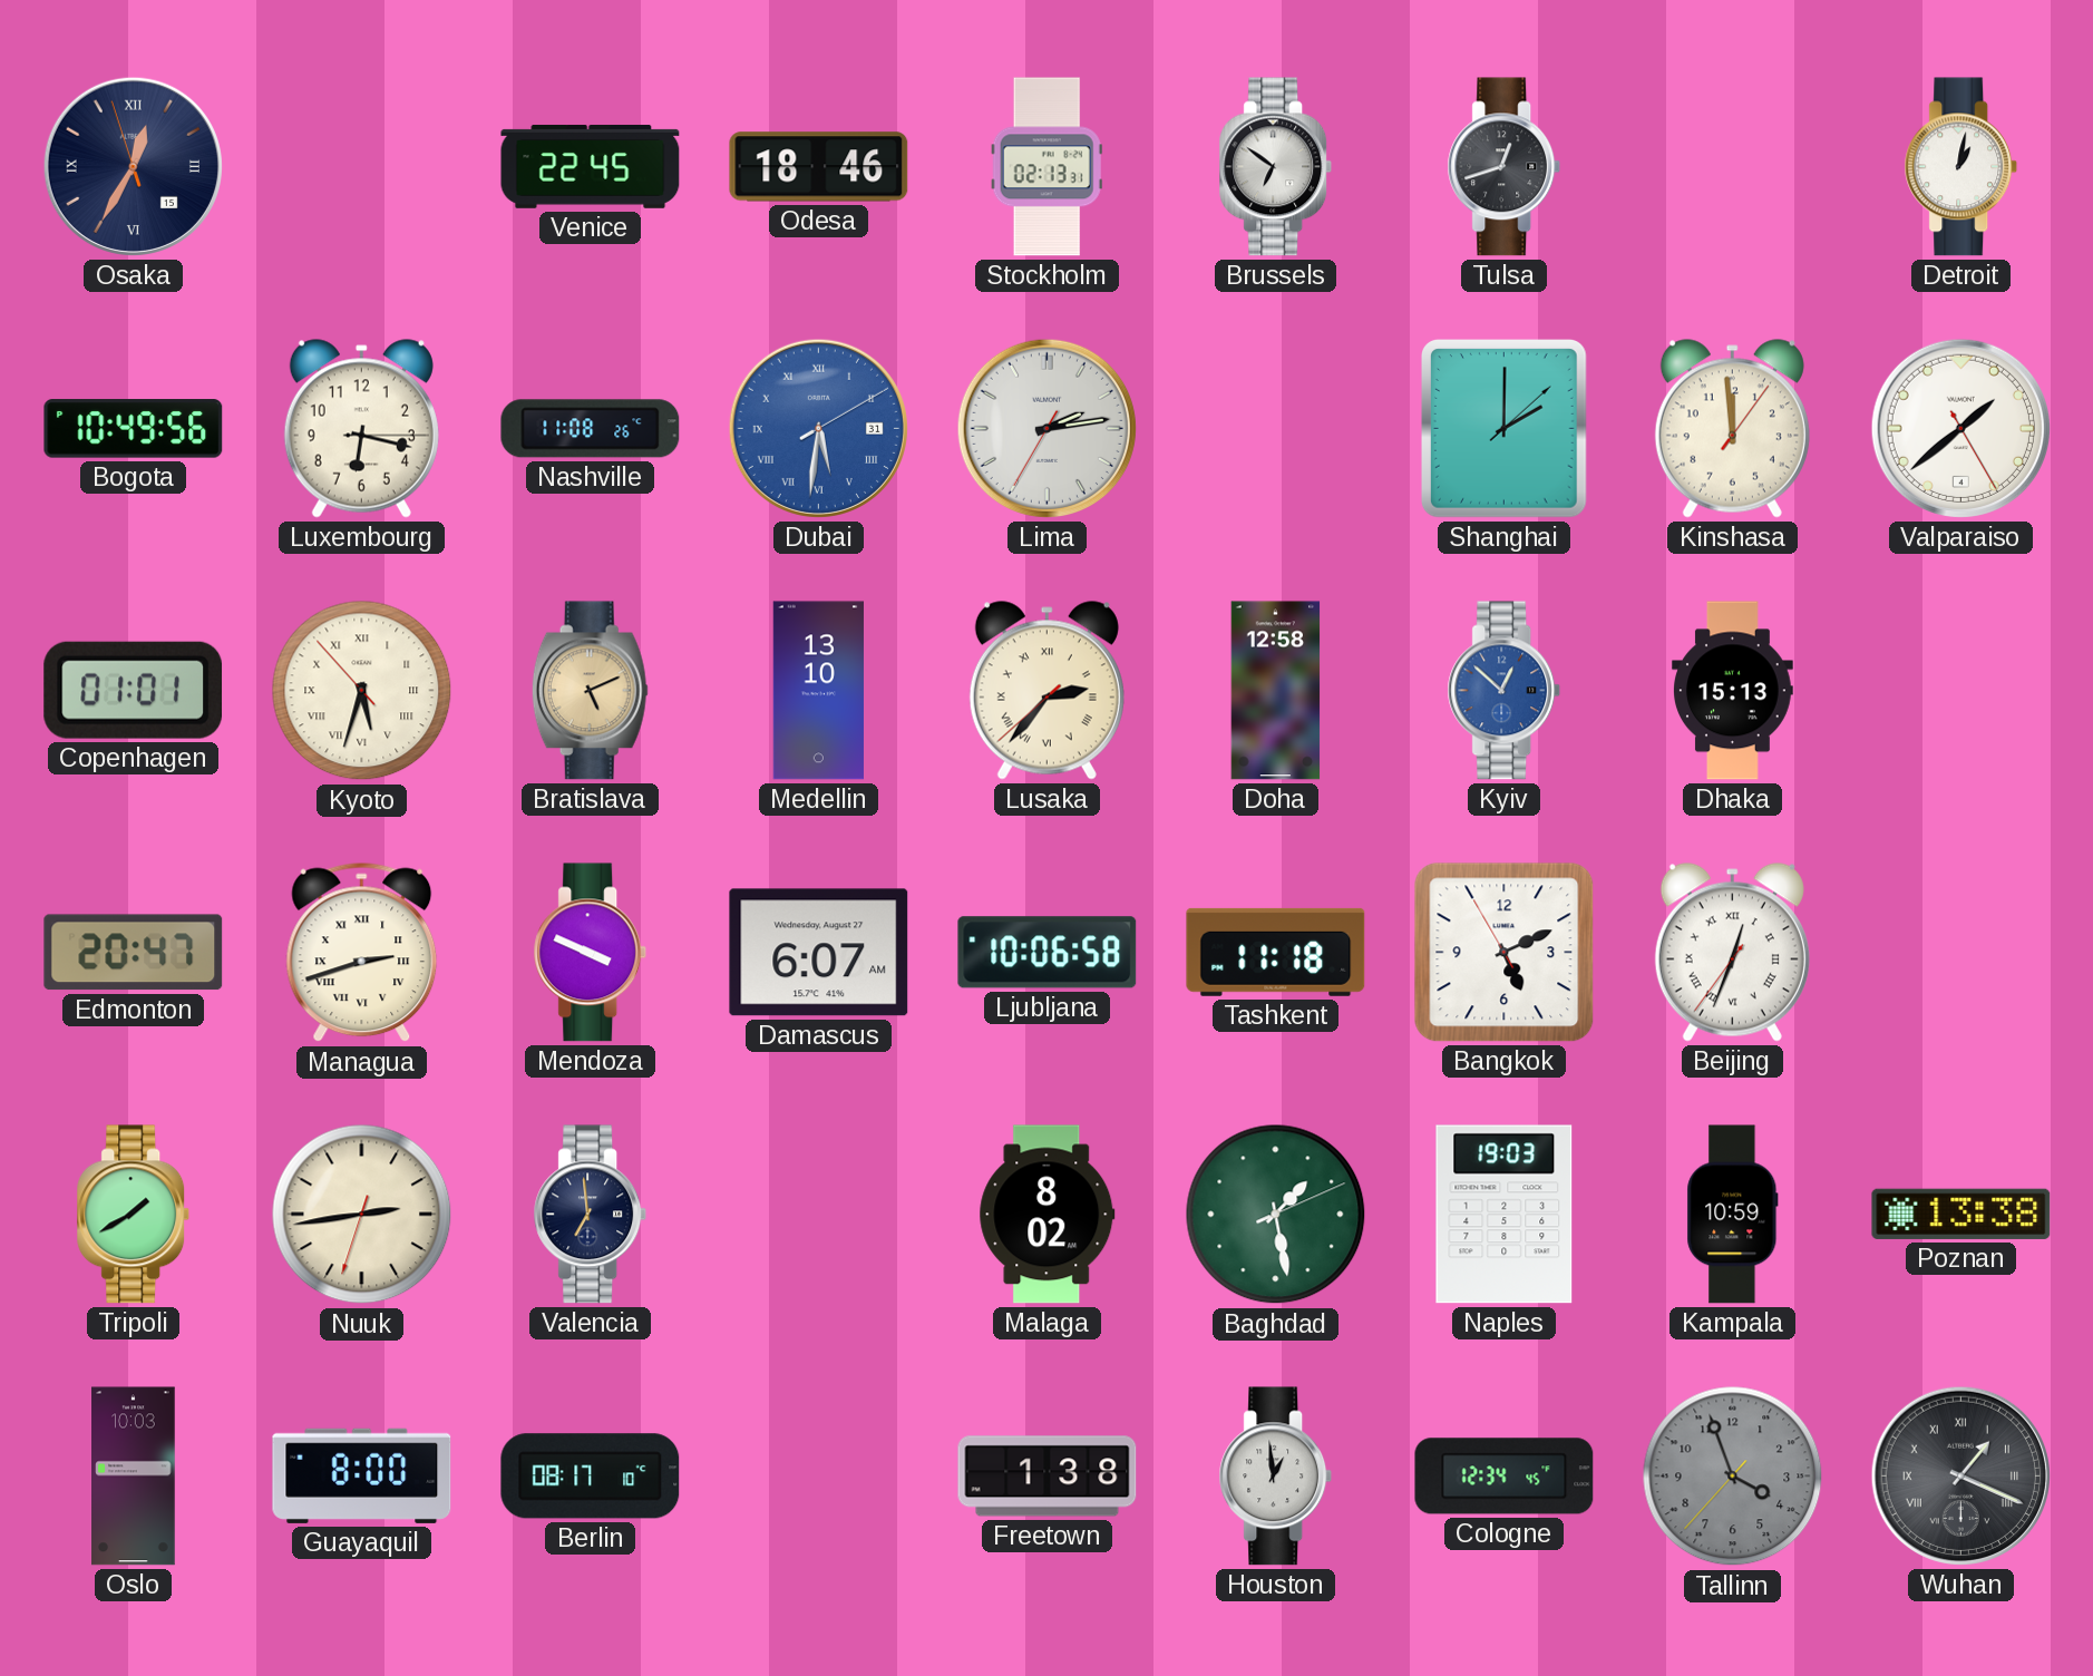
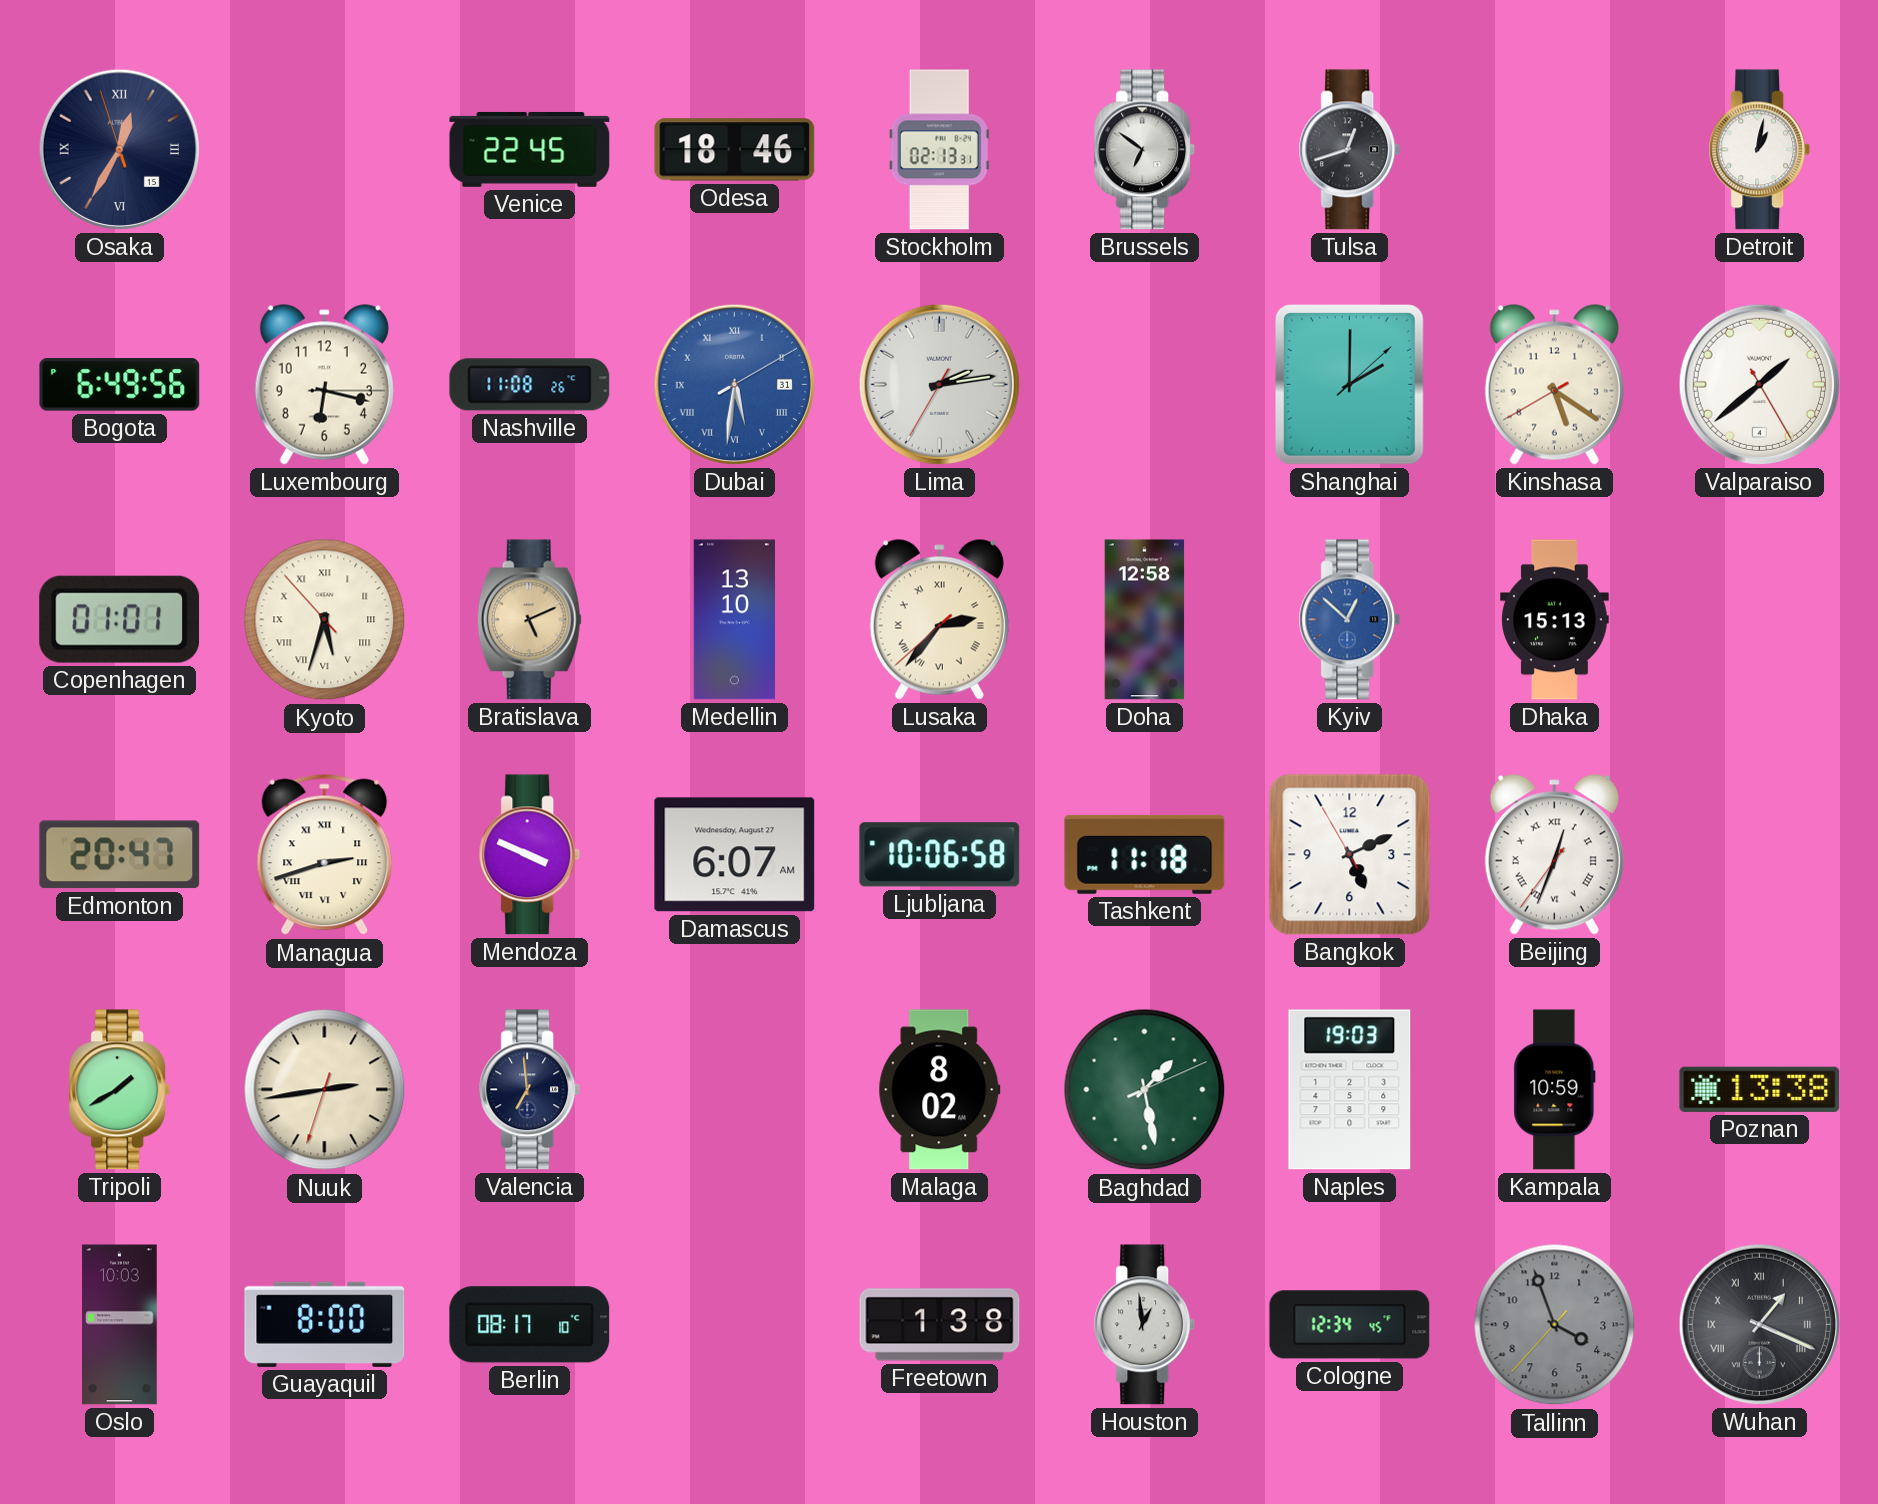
Bogota: 10:49 -> 6:49
Kinshasa: 11:59 -> 5:20
